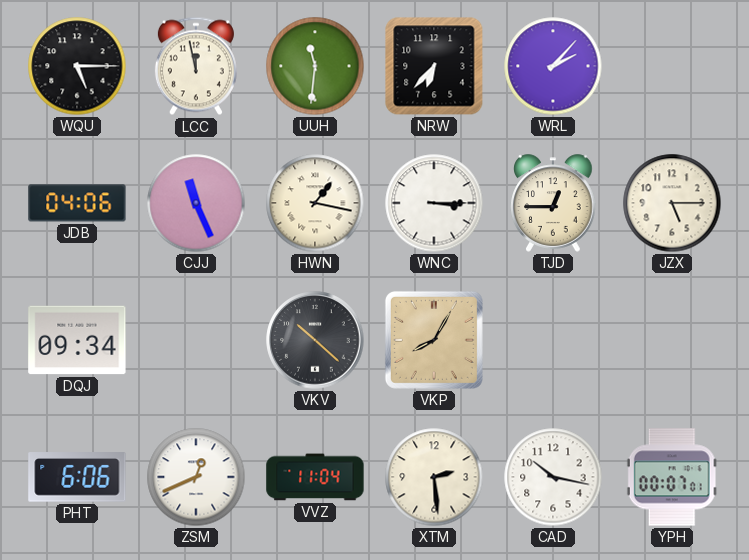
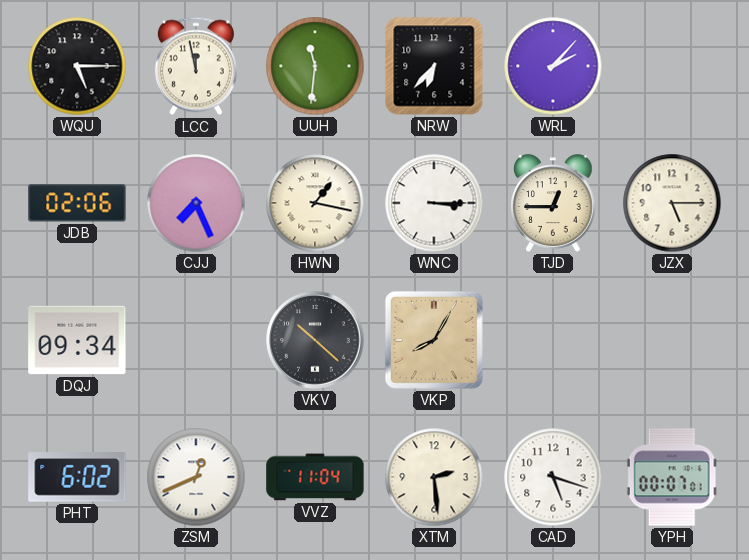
JDB: 04:06 -> 02:06
CJJ: 11:26 -> 7:26
PHT: 6:06 -> 6:02
CAD: 10:17 -> 5:18
